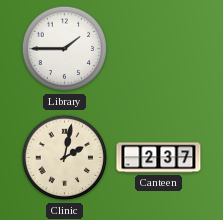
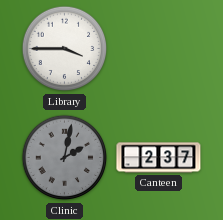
Library: 1:45 -> 3:45
Clinic dial: cream -> grey
